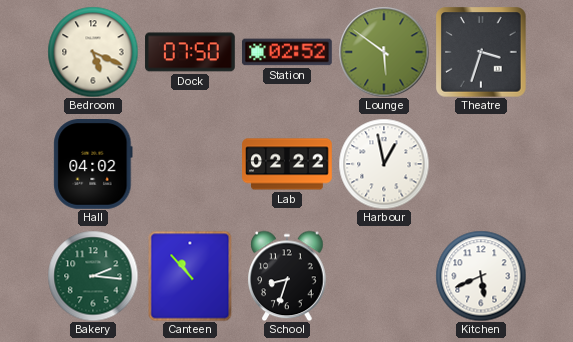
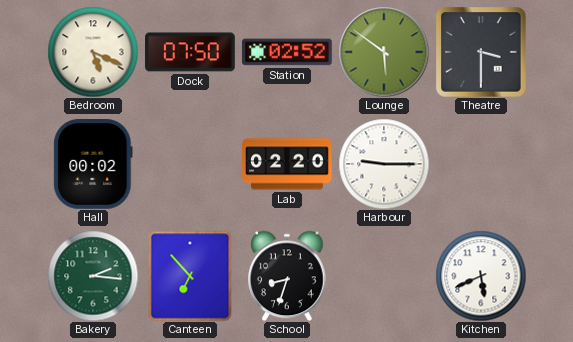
Theatre: 3:33 -> 3:30
Hall: 04:02 -> 00:02
Lab: 02:22 -> 02:20
Harbour: 12:58 -> 9:15
Canteen: 10:53 -> 6:53
